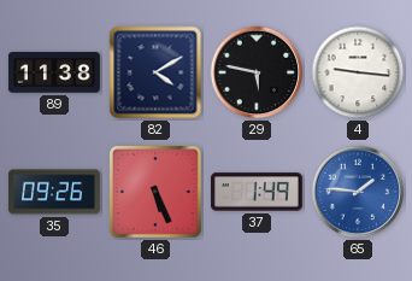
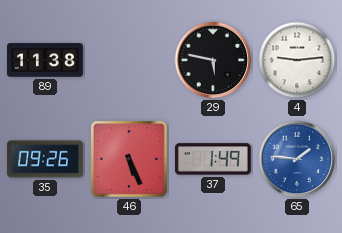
82: 4:10 -> none
4: 9:16 -> 9:14
